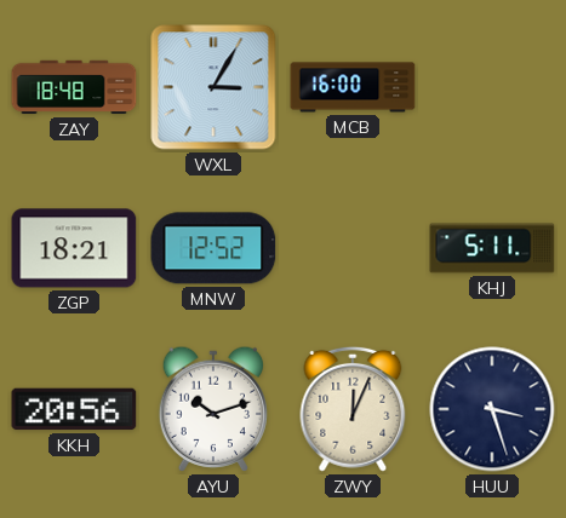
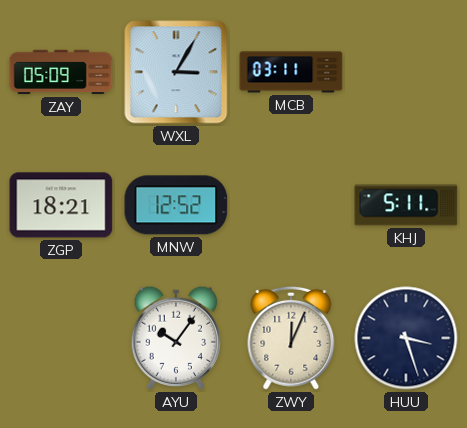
ZAY: 18:48 -> 05:09
MCB: 16:00 -> 03:11
KKH: 20:56 -> none
AYU: 10:12 -> 10:06
